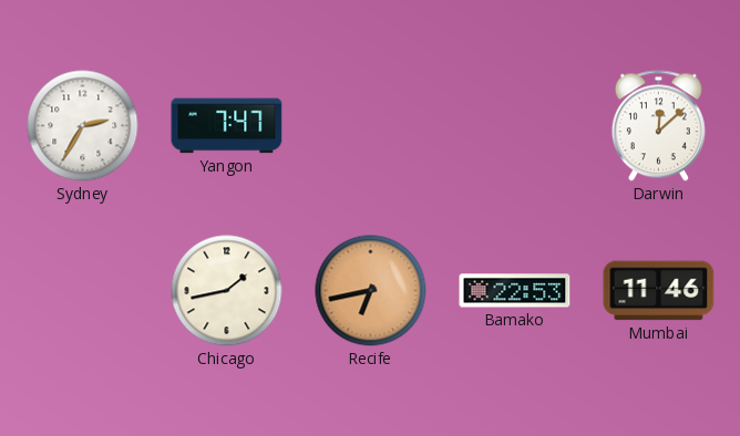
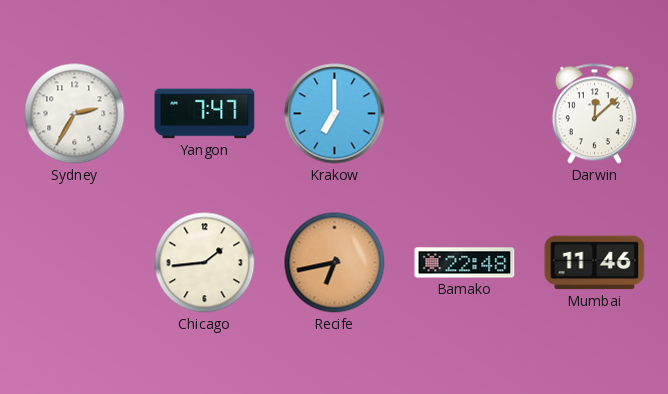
Krakow: none -> 7:00
Chicago: 1:43 -> 1:44
Bamako: 22:53 -> 22:48
